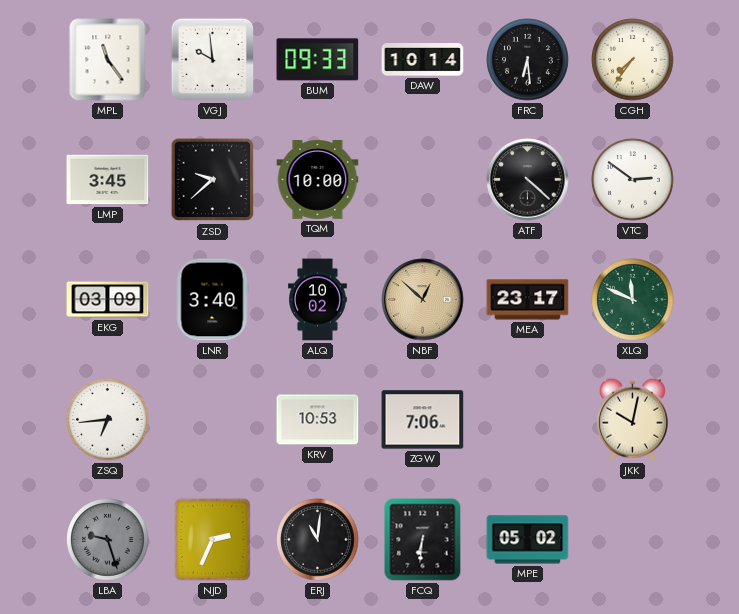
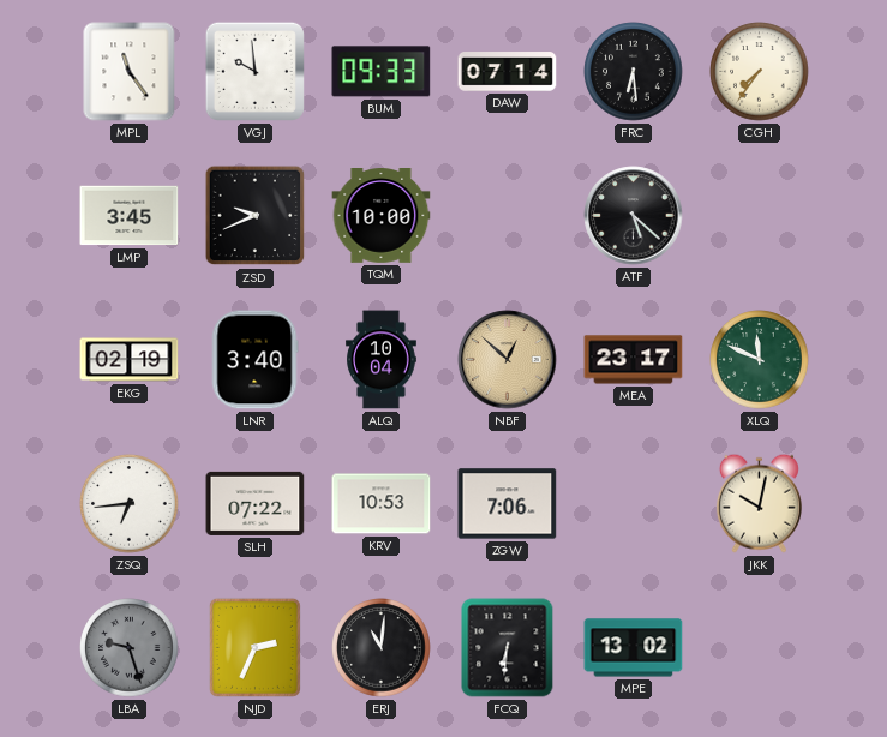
DAW: 10:14 -> 07:14
ZSD: 9:38 -> 9:41
ATF: 4:22 -> 5:22
VTC: 2:51 -> none
EKG: 03:09 -> 02:19
ALQ: 10:02 -> 10:04
SLH: none -> 07:22
MPE: 05:02 -> 13:02
